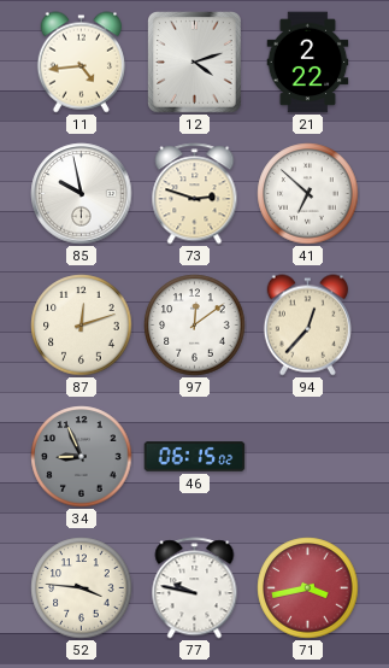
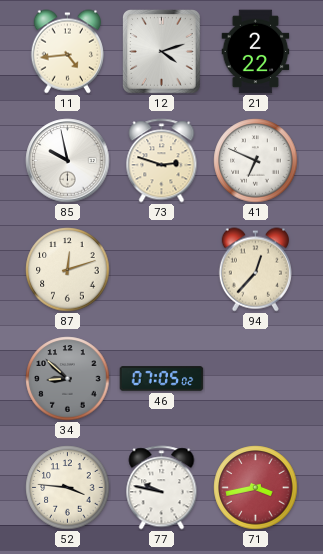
41: 6:52 -> 6:49
97: 12:09 -> none
34: 8:56 -> 8:52
46: 06:15 -> 07:05
